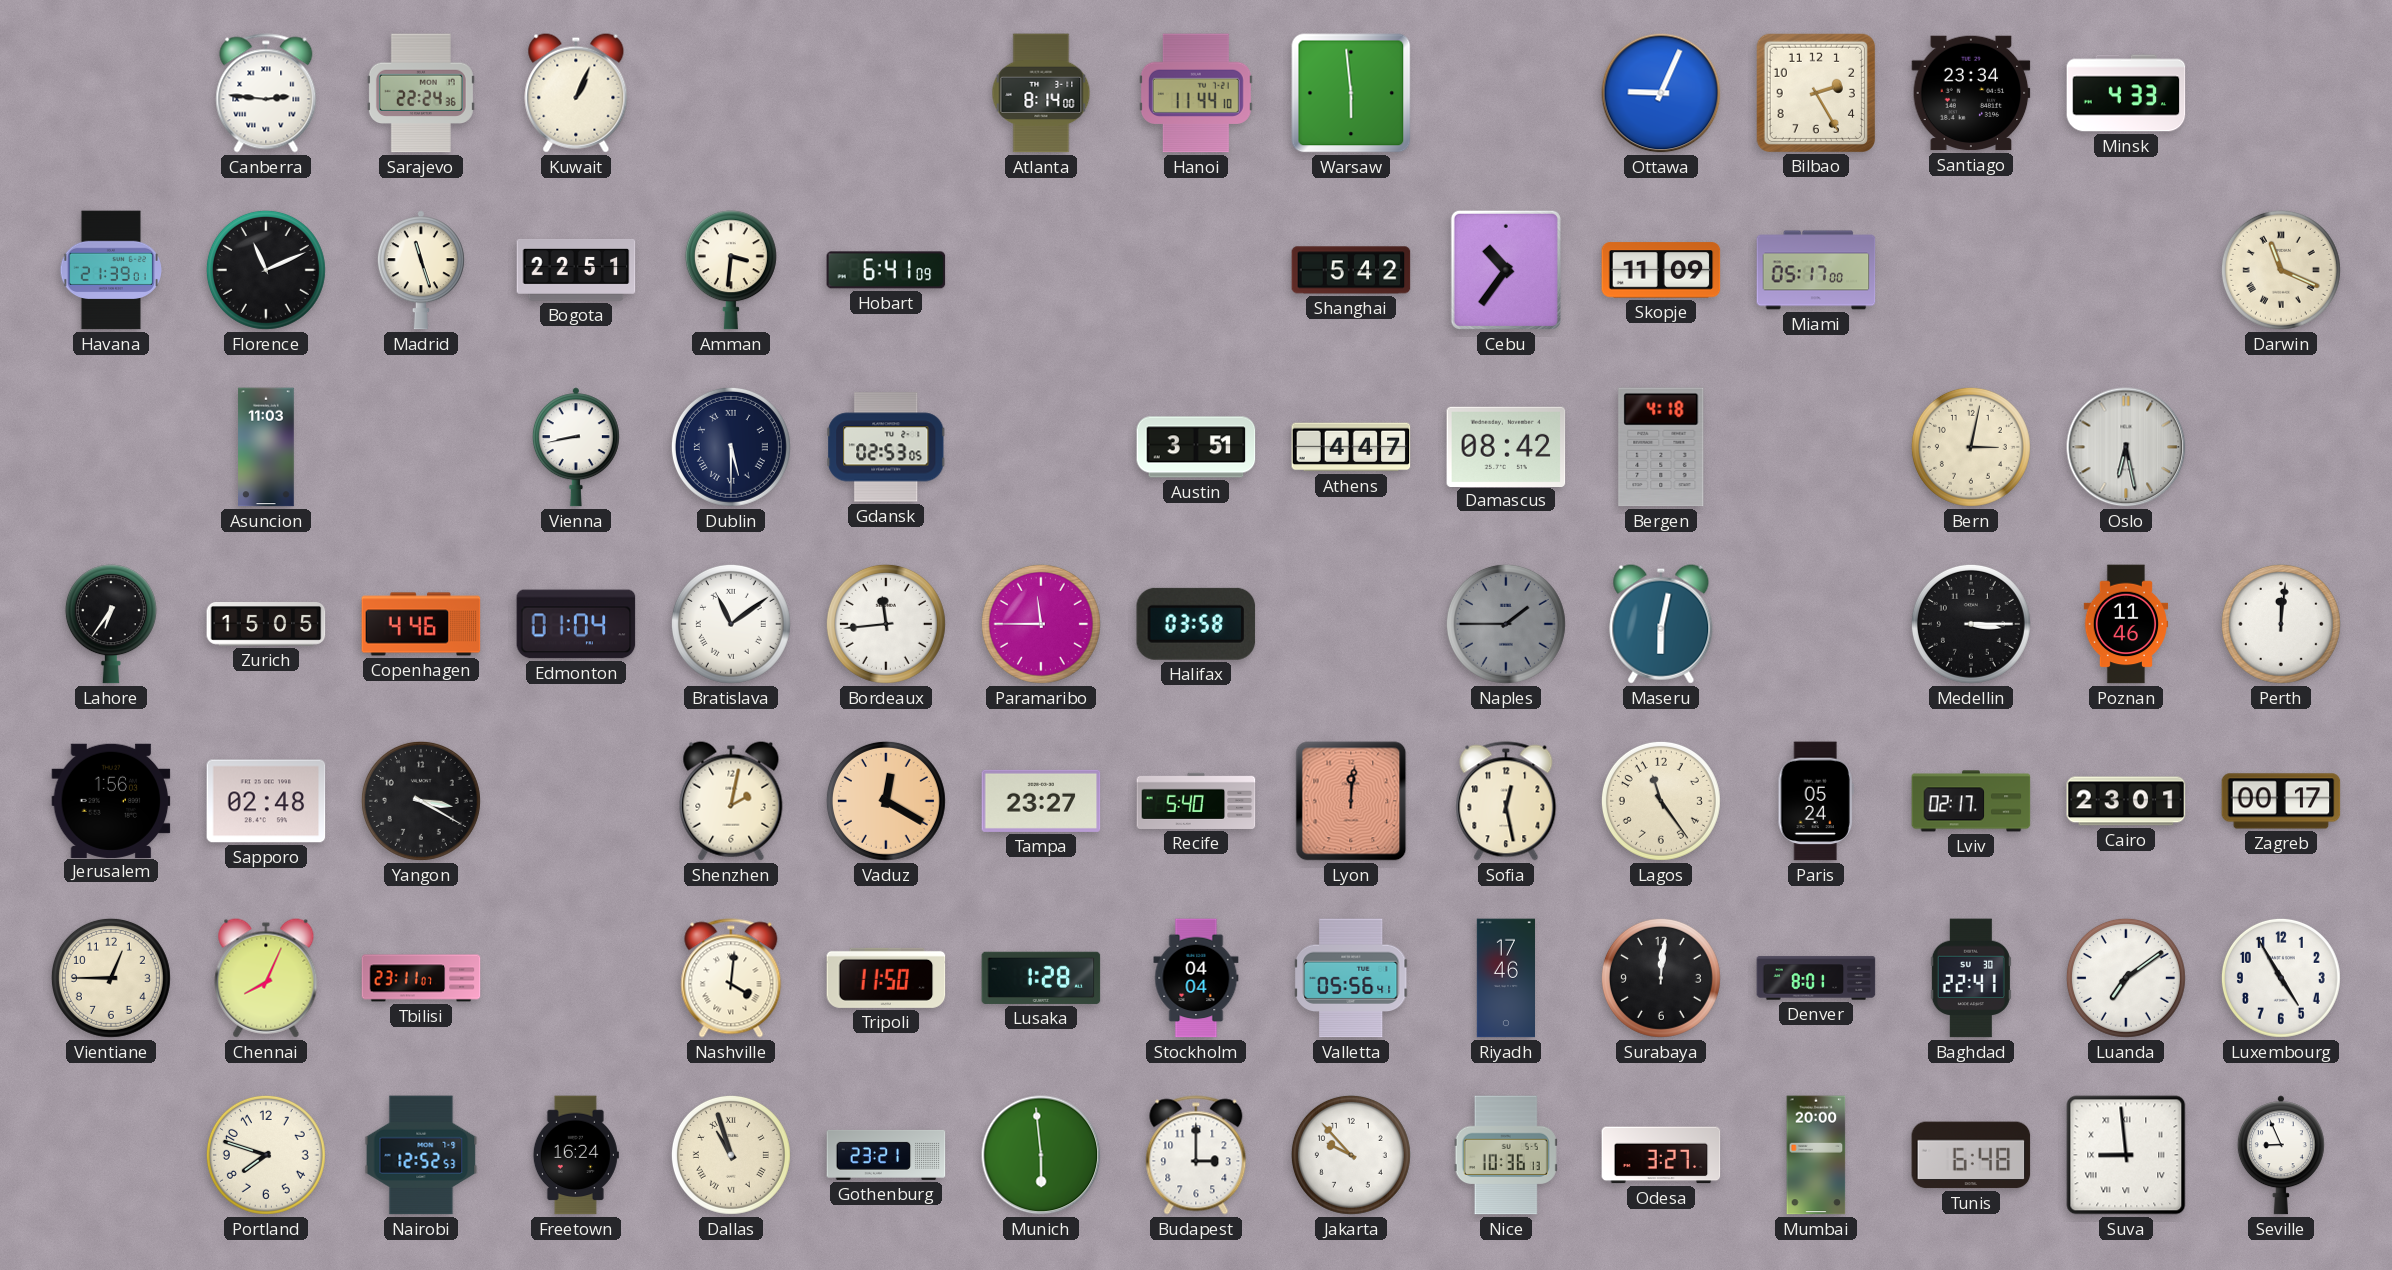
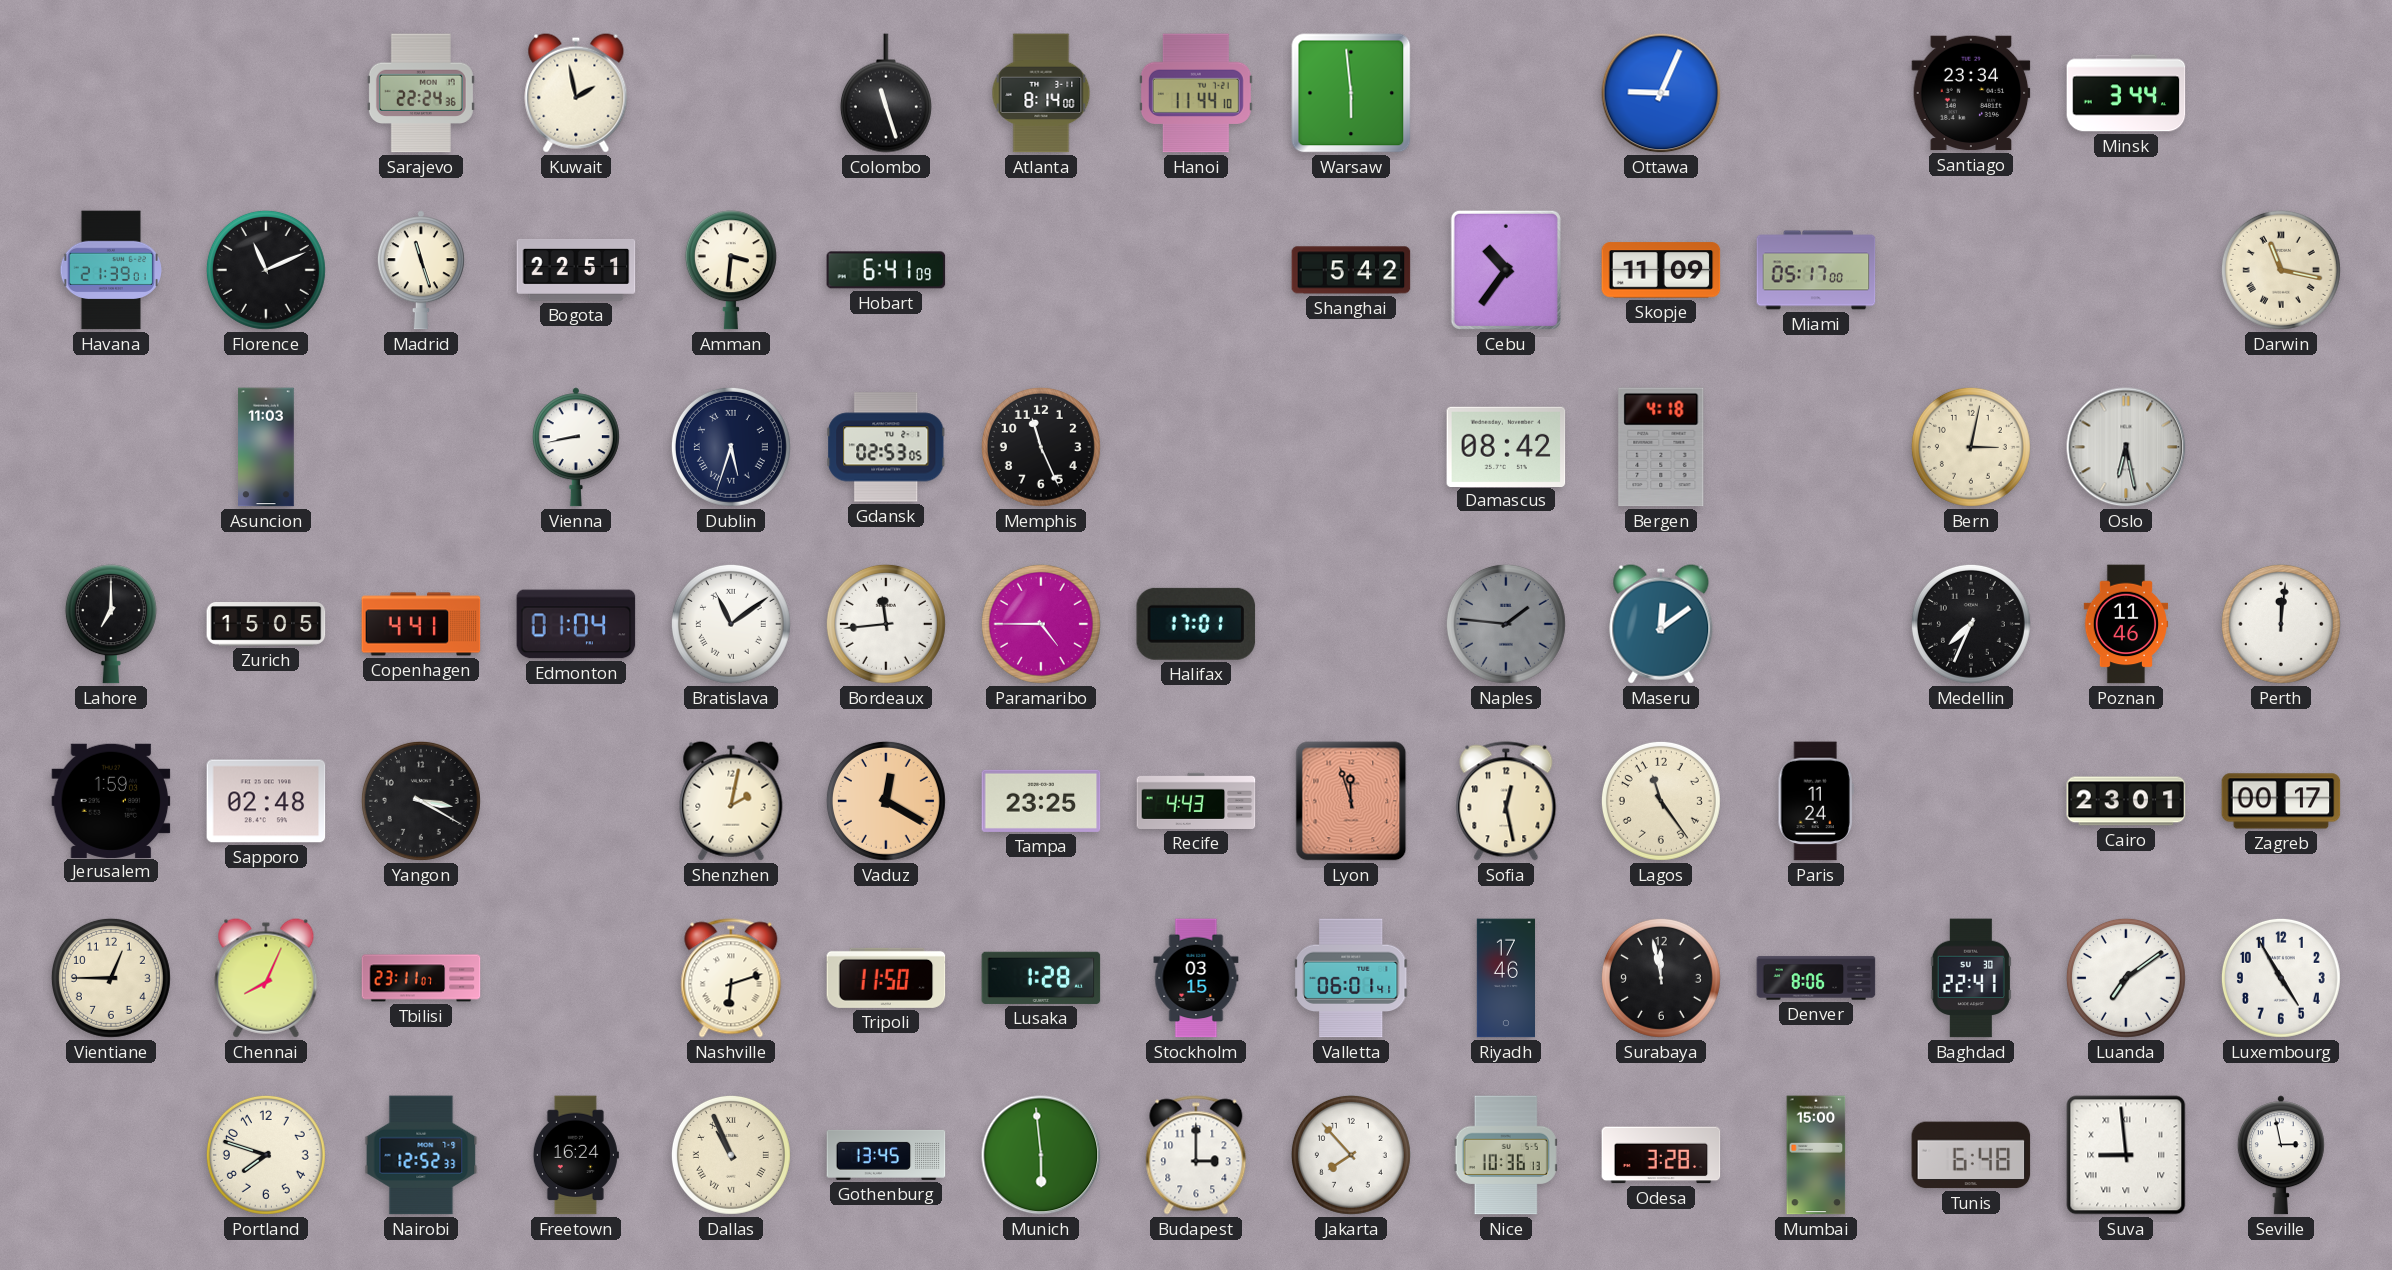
Canberra: 2:46 -> none
Kuwait: 1:04 -> 1:58
Colombo: none -> 11:27
Bilbao: 2:25 -> none
Minsk: 4:33 -> 3:44
Darwin: 11:19 -> 11:17
Dublin: 5:30 -> 5:33
Memphis: none -> 11:26
Austin: 3:51 -> none
Athens: 4:47 -> none
Lahore: 6:36 -> 7:00
Copenhagen: 4:46 -> 4:41
Paramaribo: 11:45 -> 4:45
Halifax: 03:58 -> 17:01
Naples: 1:45 -> 1:46
Maseru: 6:02 -> 12:09
Medellin: 3:15 -> 7:34
Jerusalem: 1:56 -> 1:59
Tampa: 23:27 -> 23:25
Recife: 5:40 -> 4:43
Lyon: 12:01 -> 11:57
Paris: 05:24 -> 11:24
Lviv: 02:17 -> none
Nashville: 4:01 -> 6:12
Stockholm: 04:04 -> 03:15
Valletta: 05:56 -> 06:01
Surabaya: 12:01 -> 11:58
Denver: 8:01 -> 8:06
Nairobi: 12:52:53 -> 12:52:33
Dallas: 10:57 -> 10:56
Gothenburg: 23:21 -> 13:45
Jakarta: 9:53 -> 7:53
Odesa: 3:27 -> 3:28
Mumbai: 20:00 -> 15:00
Seville: 8:56 -> 2:58
